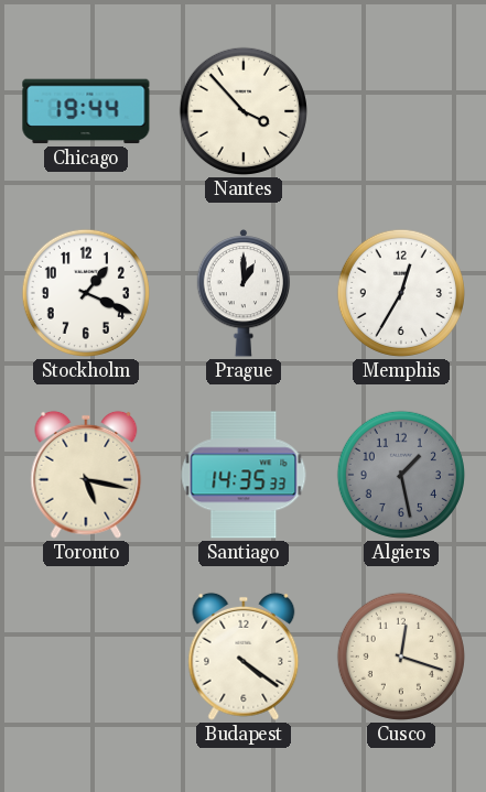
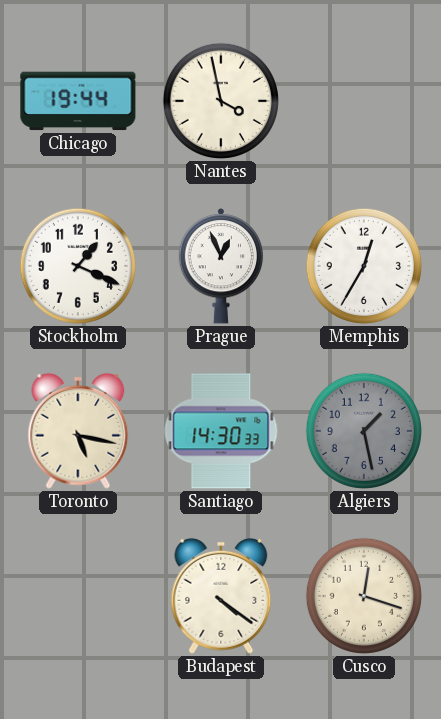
Nantes: 3:53 -> 3:58
Prague: 1:00 -> 12:56
Santiago: 14:35 -> 14:30
